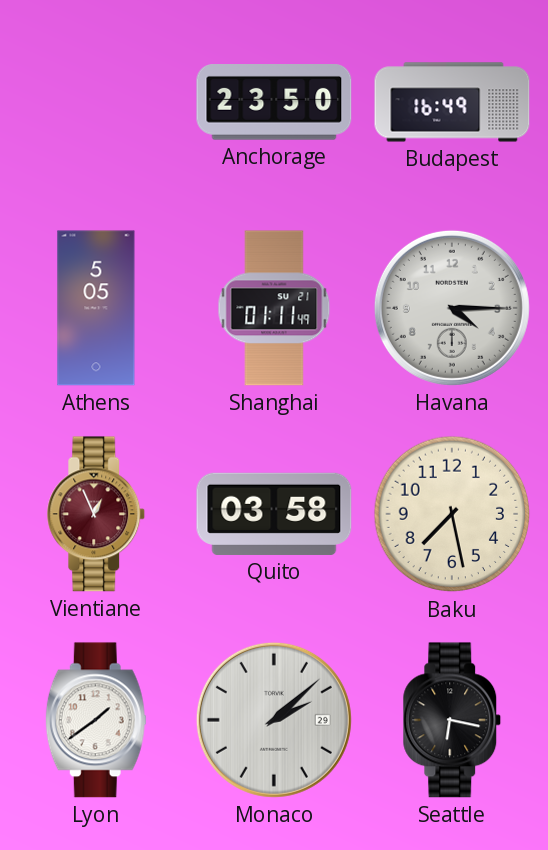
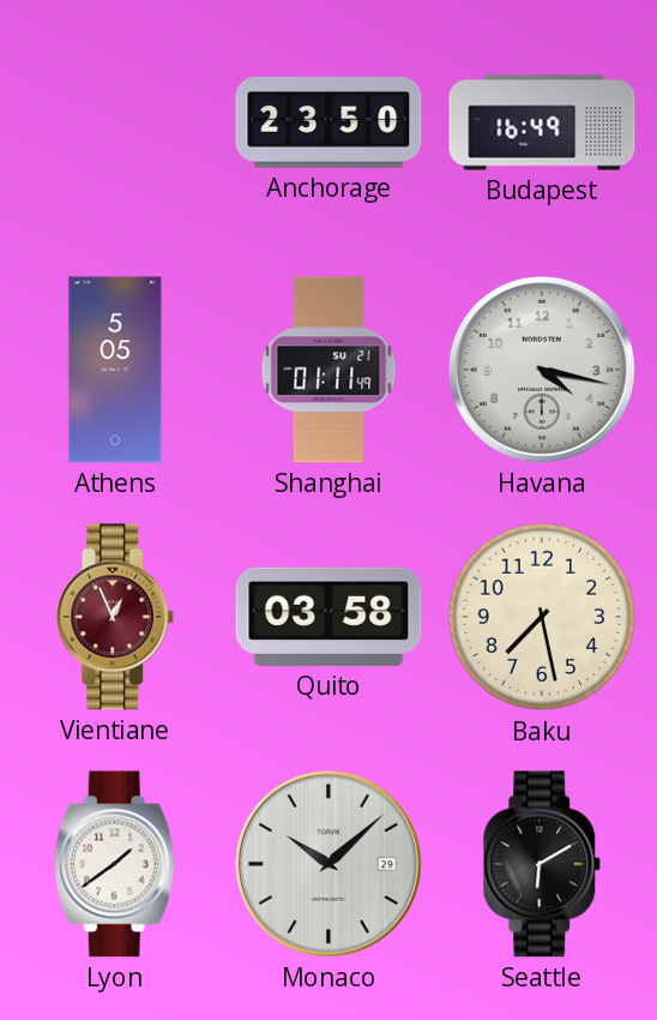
Havana: 4:15 -> 4:17
Monaco: 2:08 -> 10:08
Seattle: 6:17 -> 6:10
